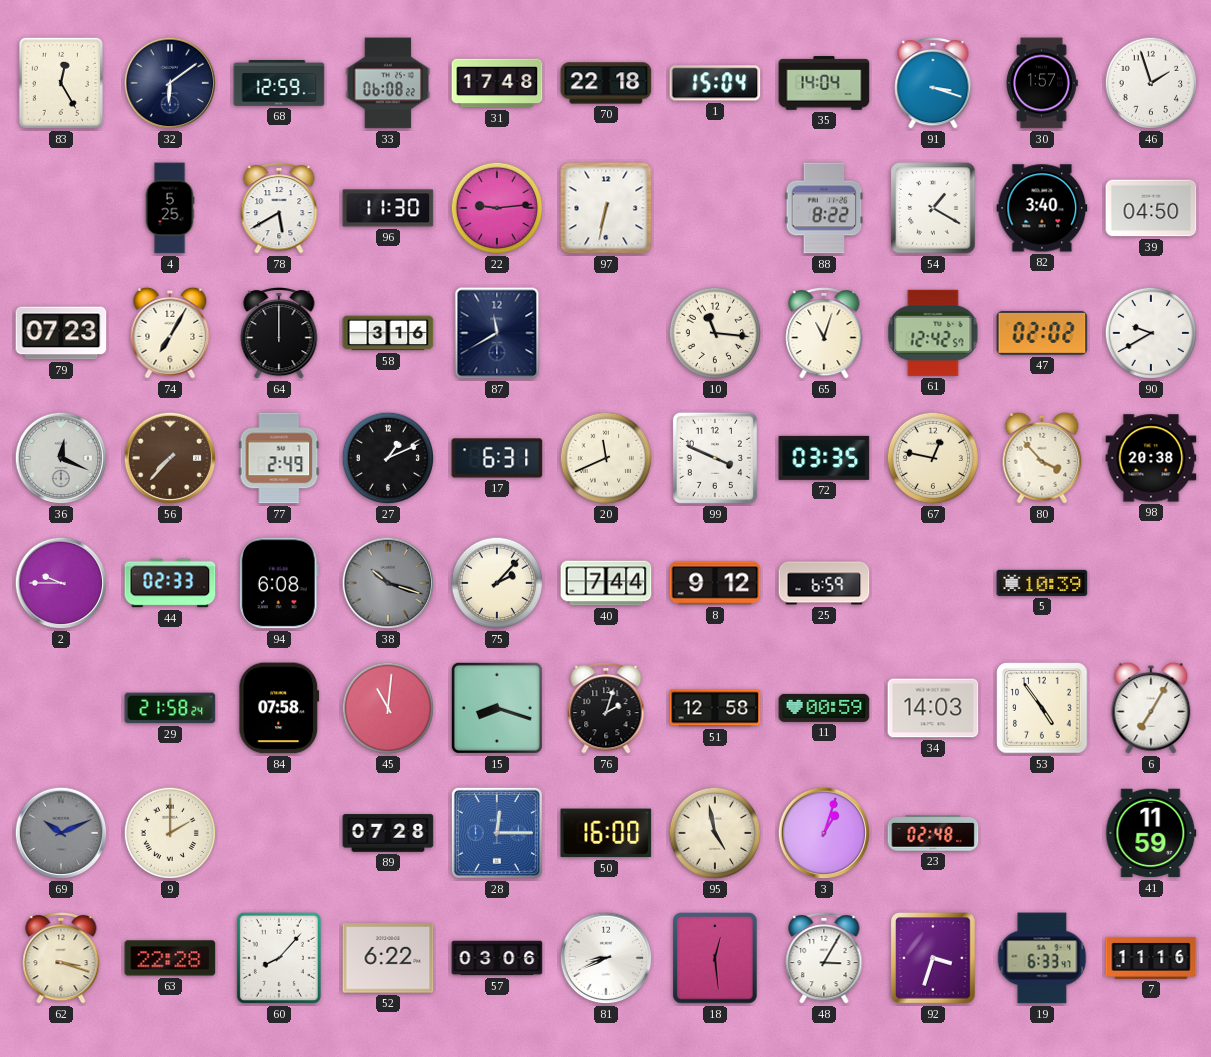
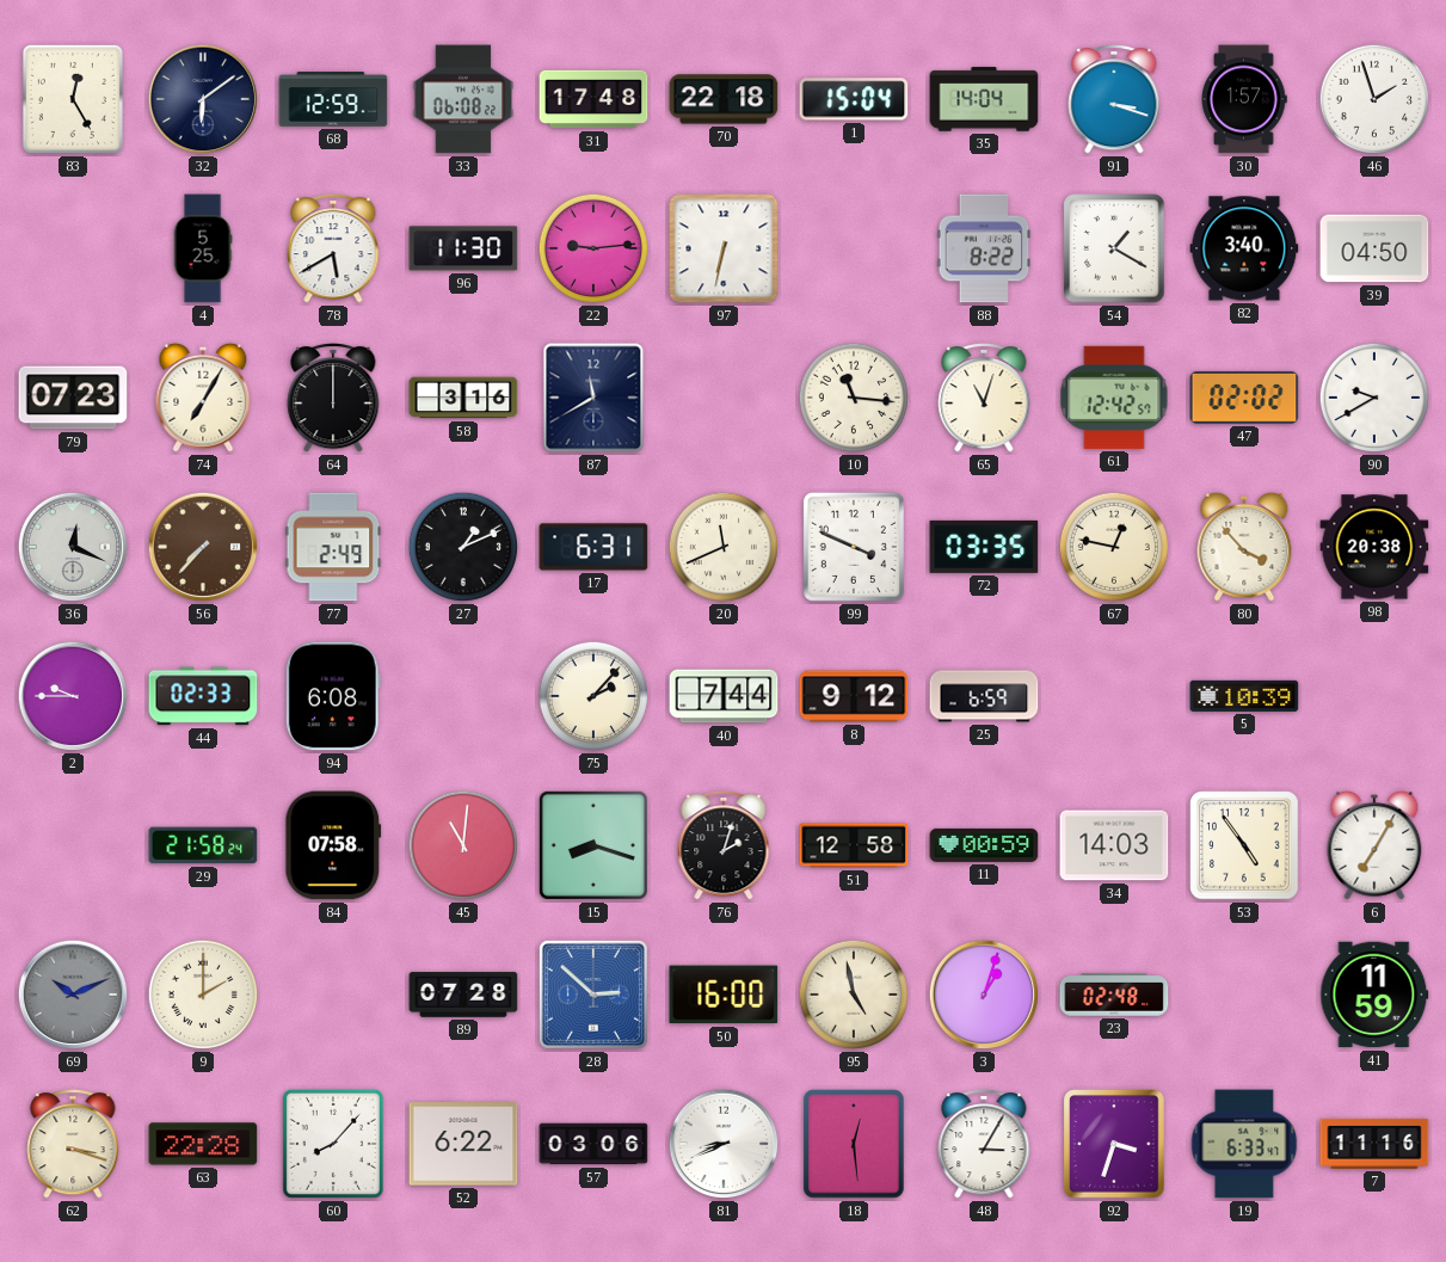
38: 10:18 -> none
28: 12:15 -> 2:52
